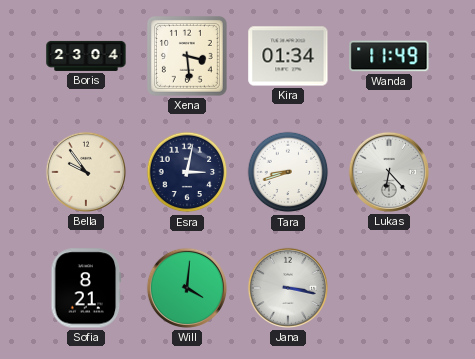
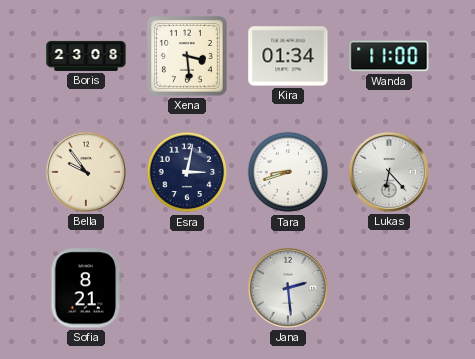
Boris: 23:04 -> 23:08
Wanda: 11:49 -> 11:00
Will: 4:01 -> none
Jana: 3:17 -> 2:29
